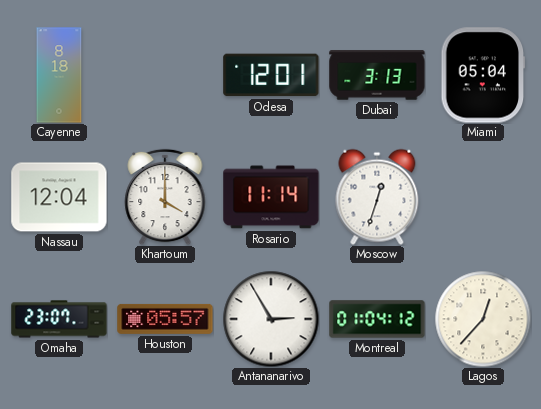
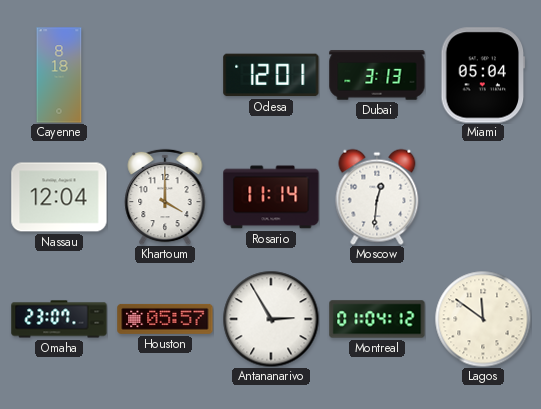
Moscow: 12:33 -> 12:31
Lagos: 12:37 -> 11:51
